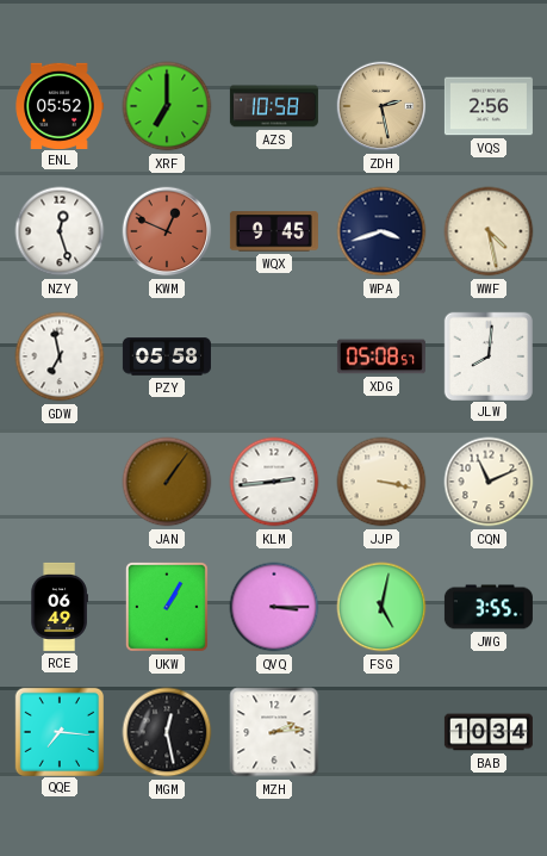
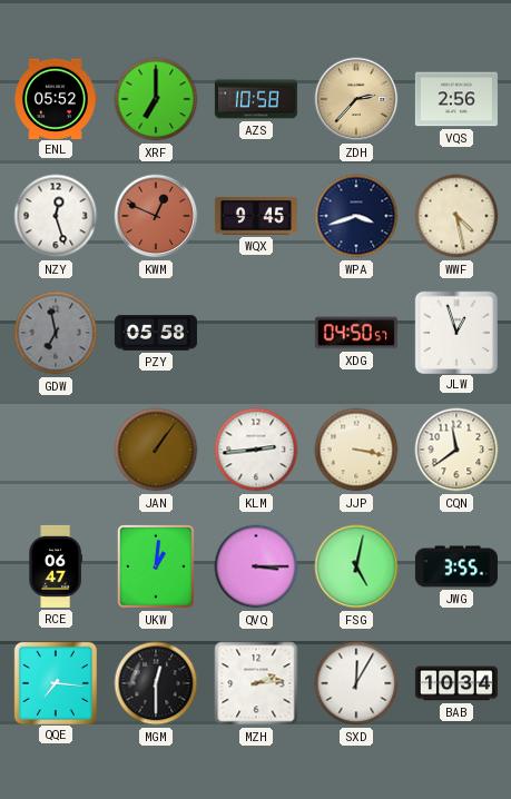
ZDH: 2:28 -> 2:37
GDW dial: white -> grey
XDG: 05:08 -> 04:50
JLW: 8:01 -> 12:57
CQN: 11:11 -> 11:39
RCE: 06:49 -> 06:47
UKW: 1:05 -> 1:01
MGM: 12:28 -> 12:30
SXD: none -> 12:05
